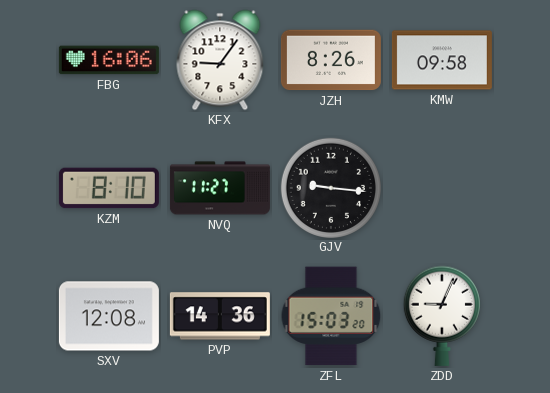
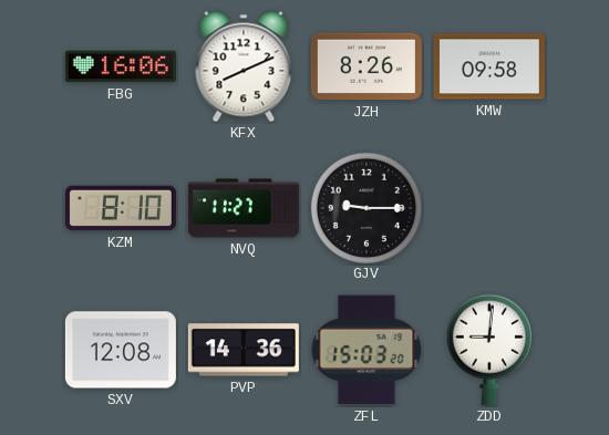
KFX: 9:06 -> 8:11
GJV: 9:16 -> 9:15
ZDD: 9:04 -> 9:01
